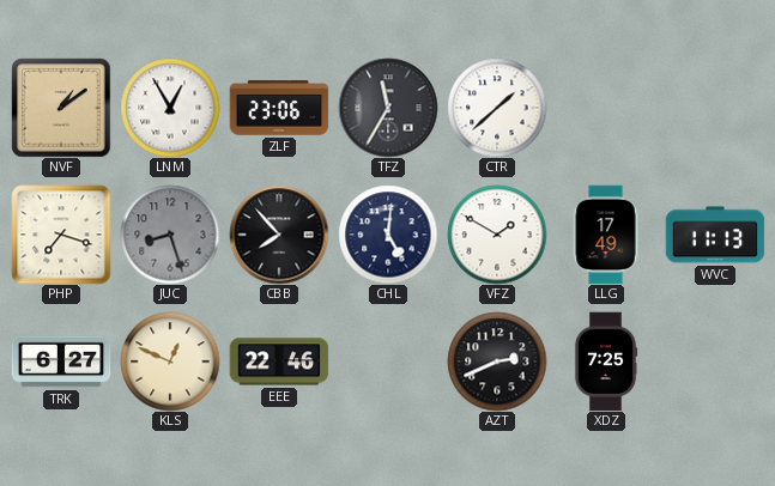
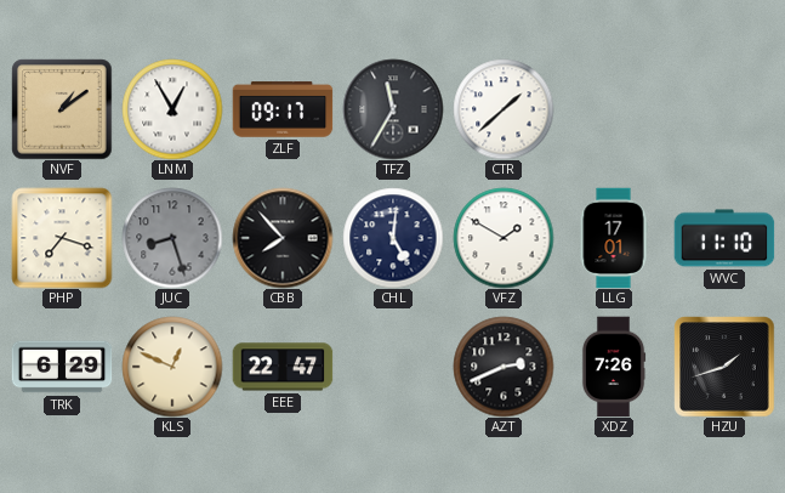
ZLF: 23:06 -> 09:17
LLG: 17:49 -> 17:01
WVC: 11:13 -> 11:10
TRK: 6:27 -> 6:29
EEE: 22:46 -> 22:47
XDZ: 7:25 -> 7:26
HZU: none -> 1:42
